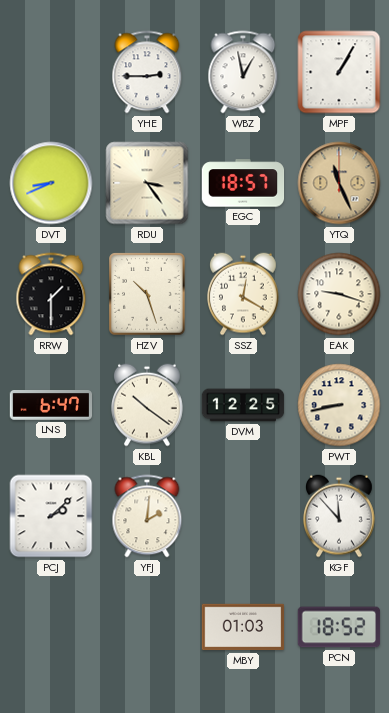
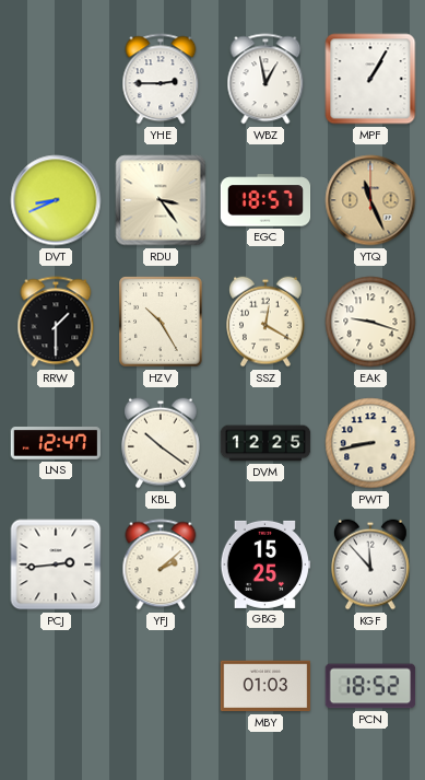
HZV: 10:27 -> 10:25
LNS: 6:47 -> 12:47
PCJ: 2:08 -> 2:44
YFJ: 2:01 -> 2:08
GBG: none -> 15:25
